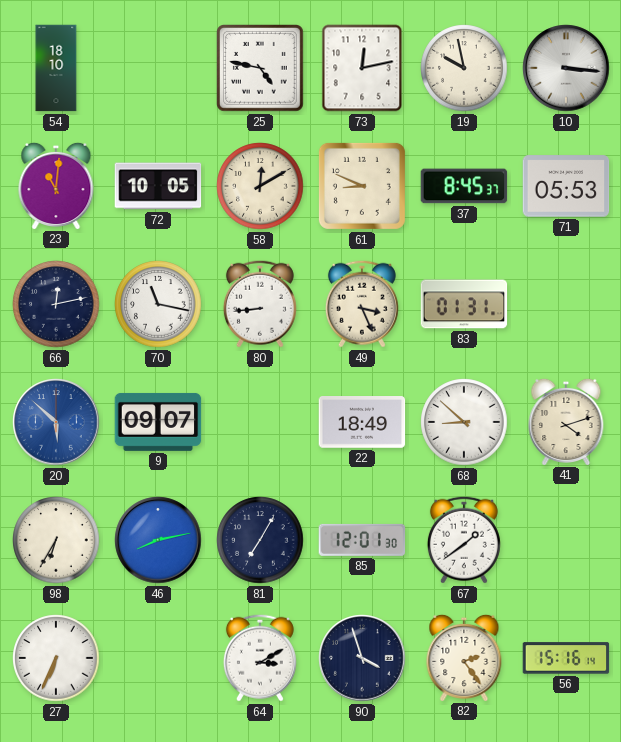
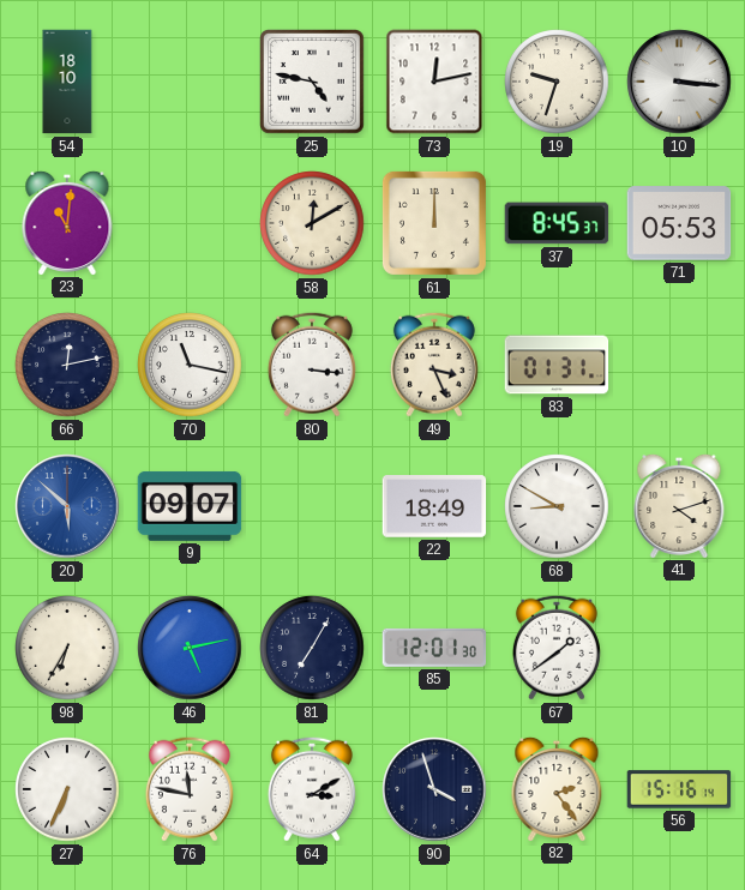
19: 9:58 -> 9:33
72: 10:05 -> none
61: 8:49 -> 12:00
80: 8:44 -> 3:16
68: 8:52 -> 8:50
46: 8:13 -> 5:13
76: none -> 11:47
